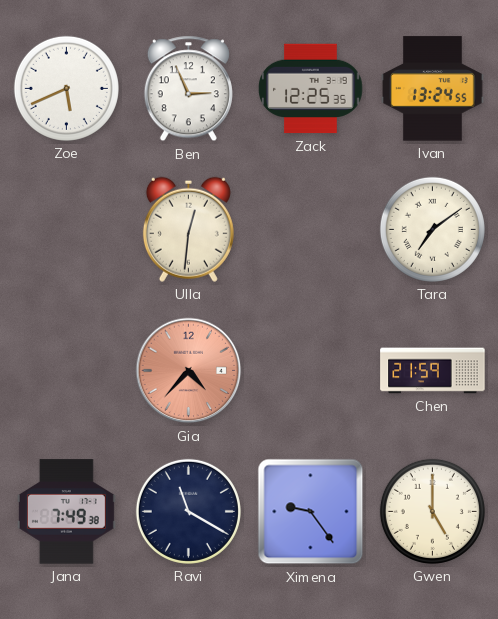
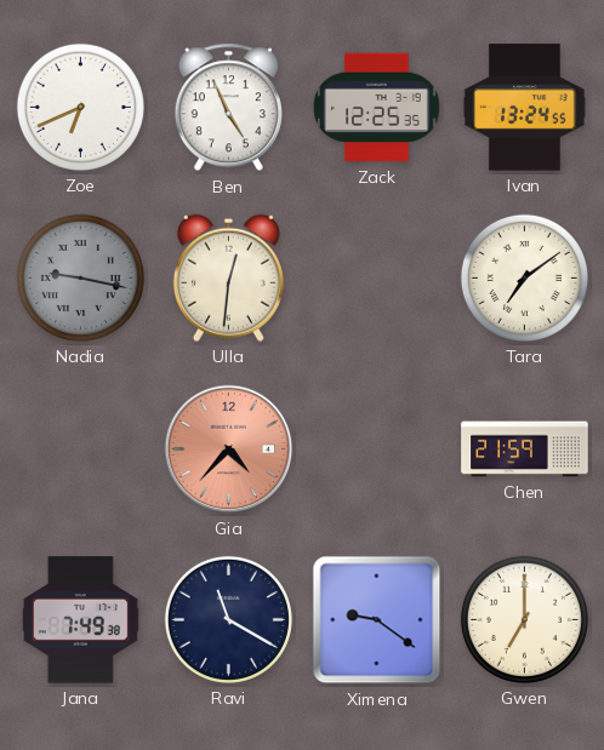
Zoe: 5:41 -> 6:41
Ben: 2:56 -> 4:56
Nadia: none -> 9:17
Ximena: 9:24 -> 9:21
Gwen: 5:00 -> 7:00
